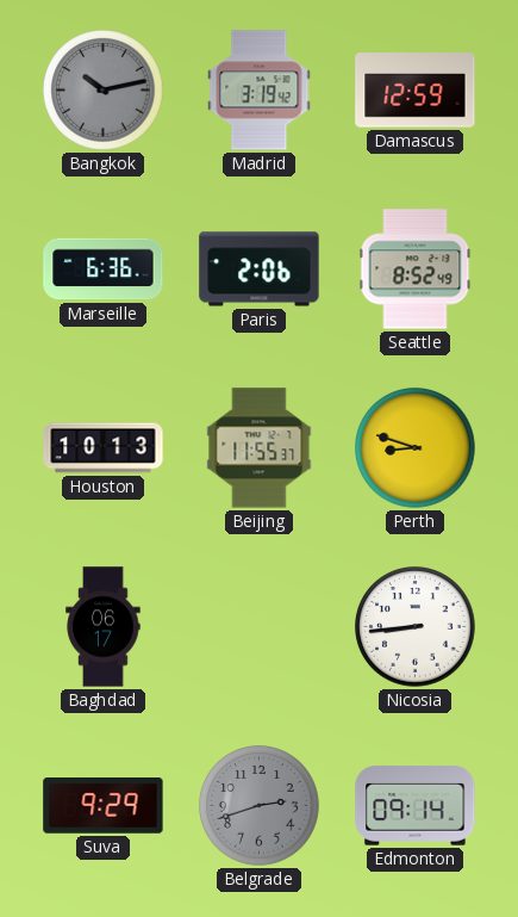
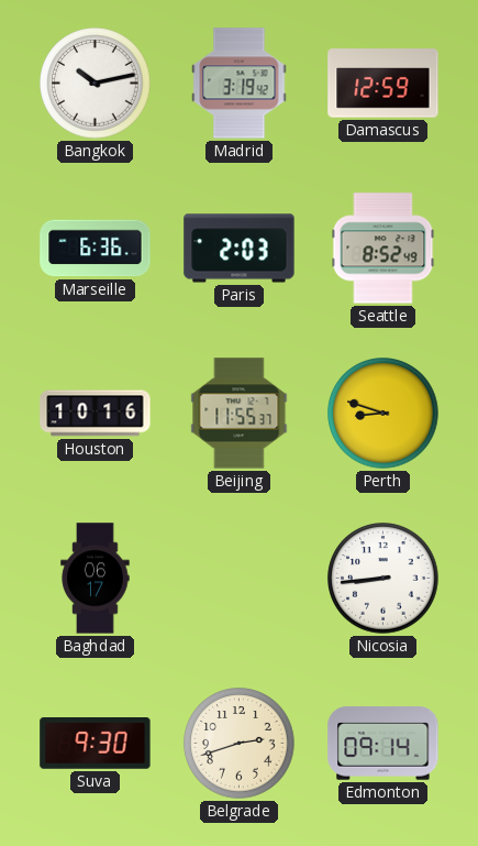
Bangkok dial: grey -> white
Paris: 2:06 -> 2:03
Houston: 10:13 -> 10:16
Suva: 9:29 -> 9:30
Belgrade dial: grey -> cream
